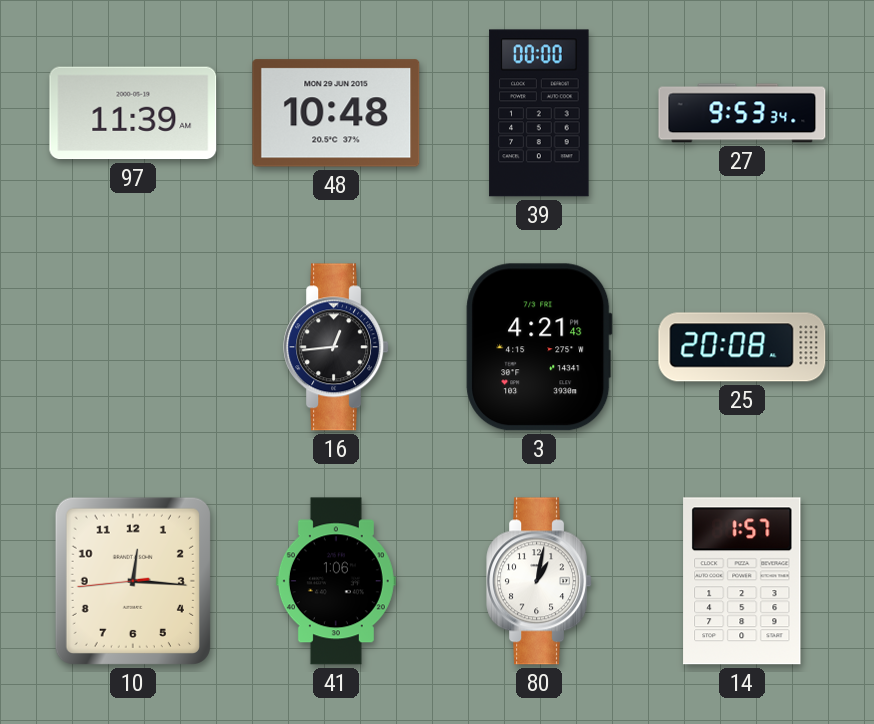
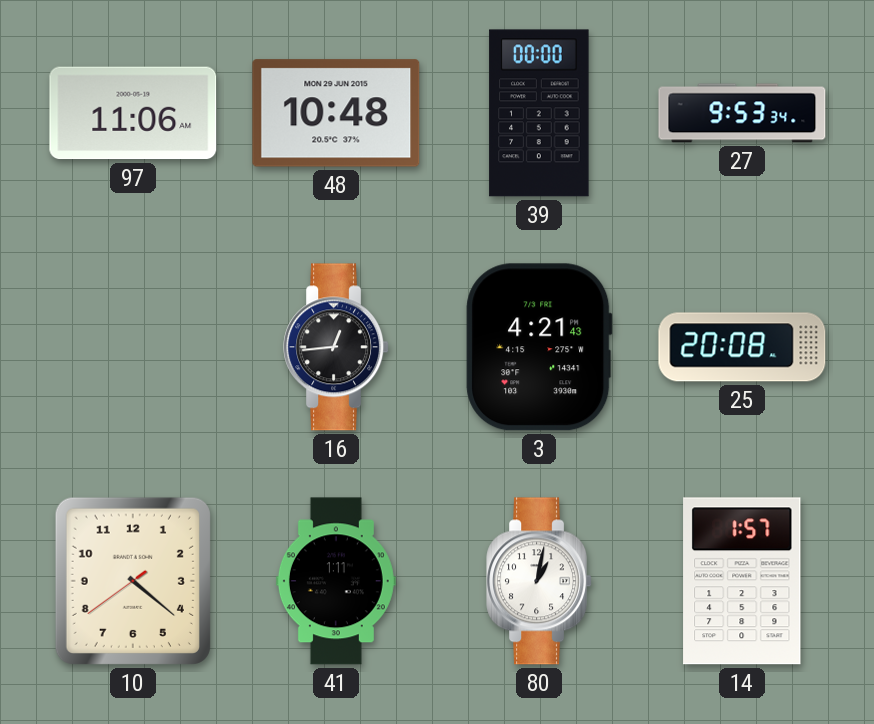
97: 11:39 -> 11:06
10: 12:15 -> 4:21
41: 1:06 -> 1:11
